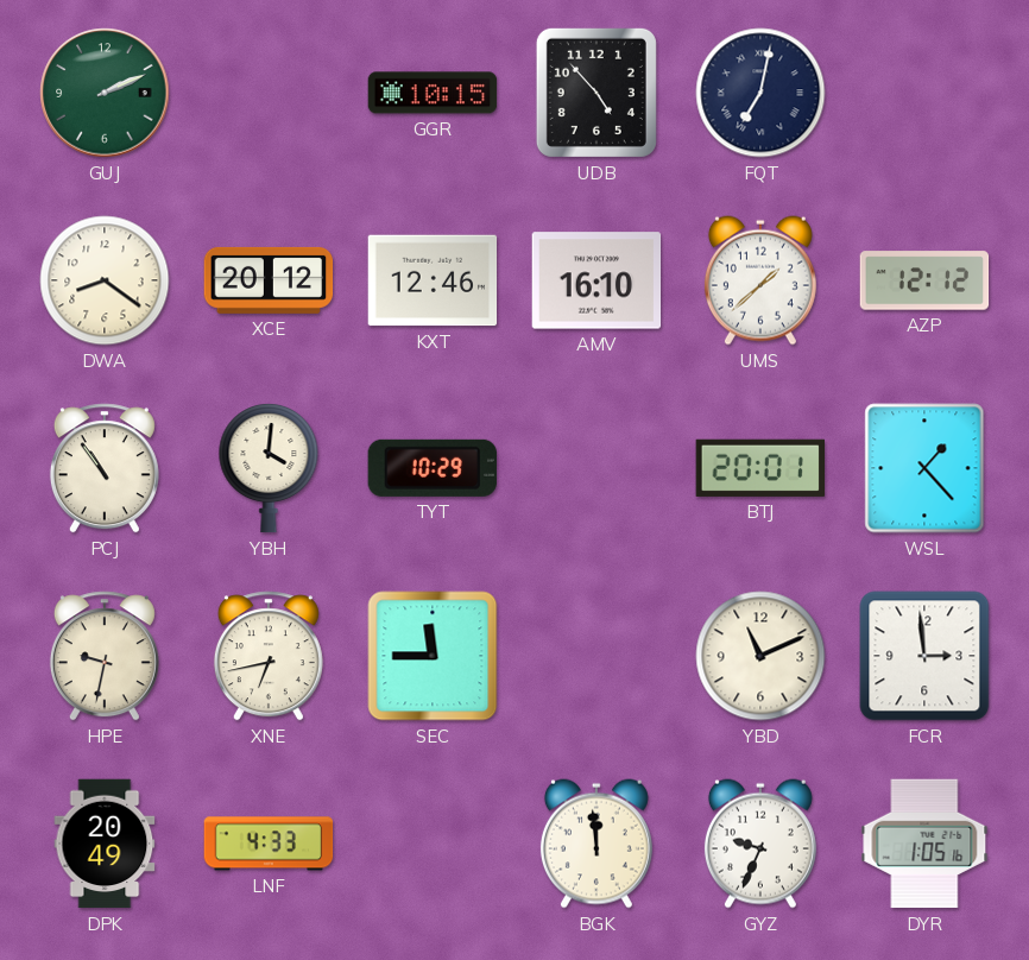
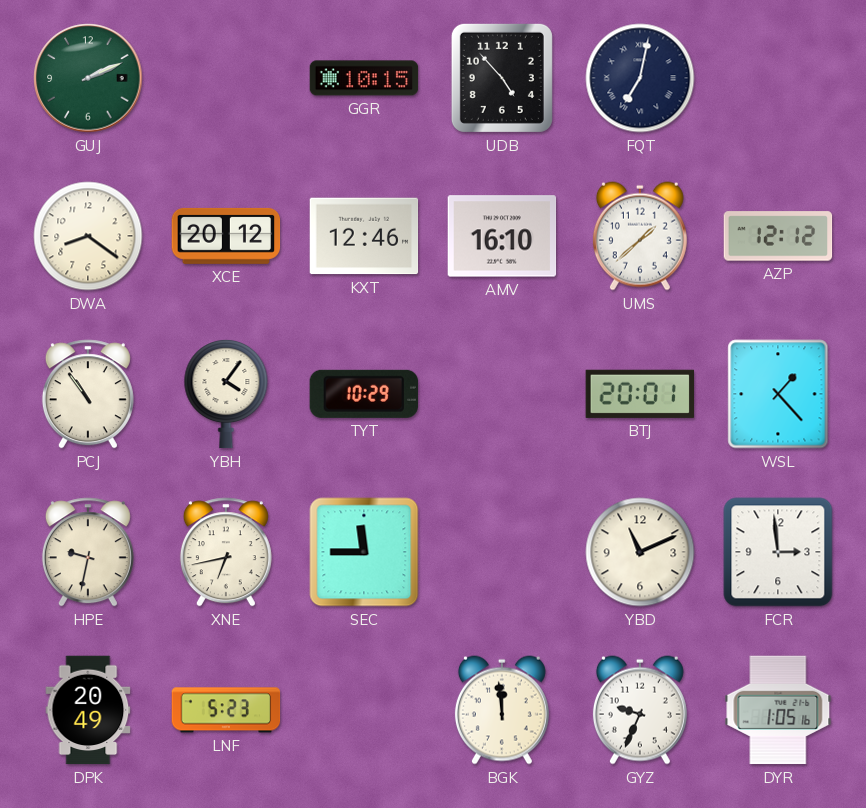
YBH: 4:01 -> 4:06
LNF: 4:33 -> 5:23
